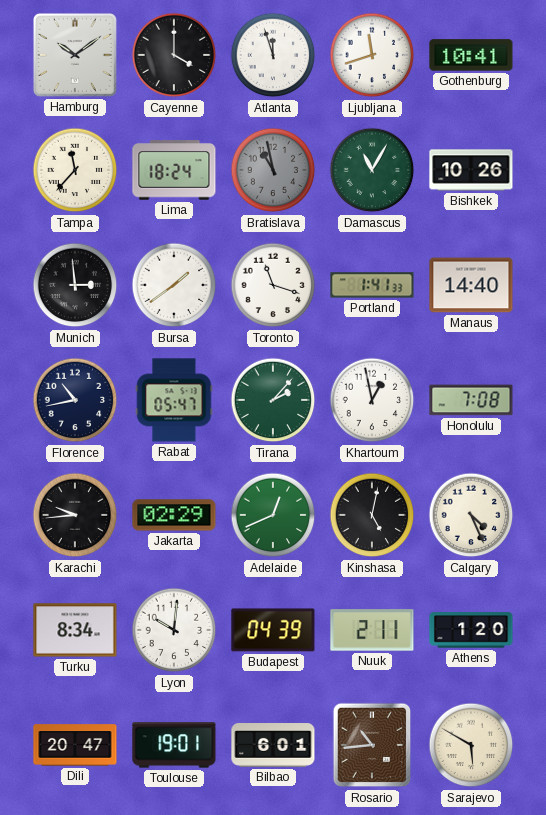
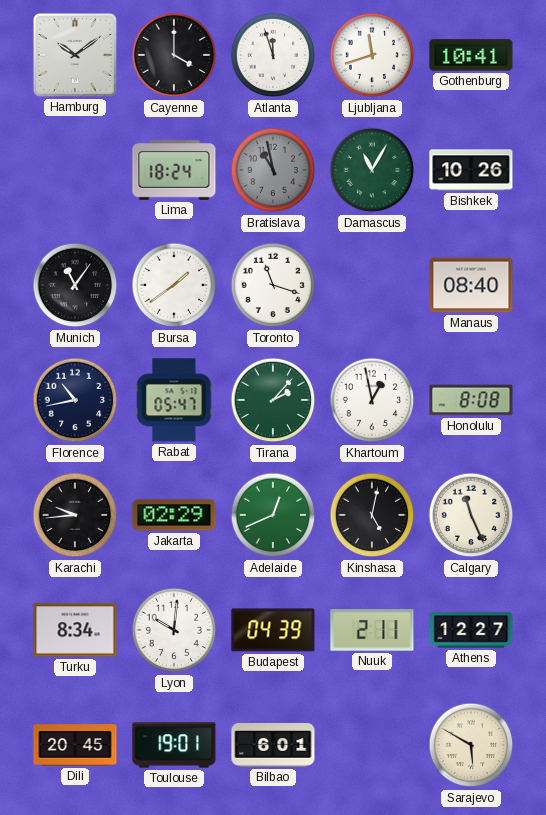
Tampa: 11:37 -> none
Munich: 2:59 -> 11:06
Portland: 1:41 -> none
Manaus: 14:40 -> 08:40
Honolulu: 7:08 -> 8:08
Calgary: 4:26 -> 11:26
Athens: 1:20 -> 12:27
Dili: 20:47 -> 20:45
Rosario: 10:44 -> none
